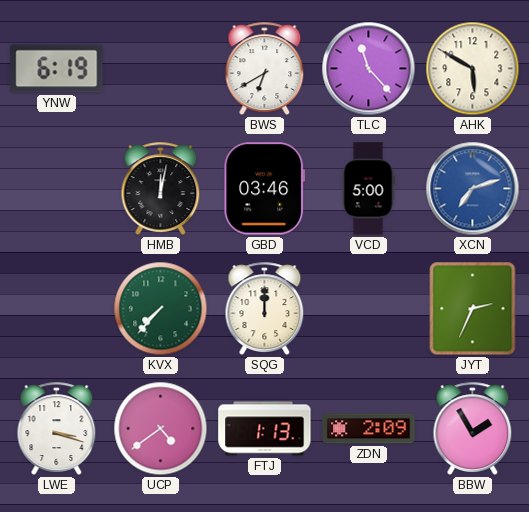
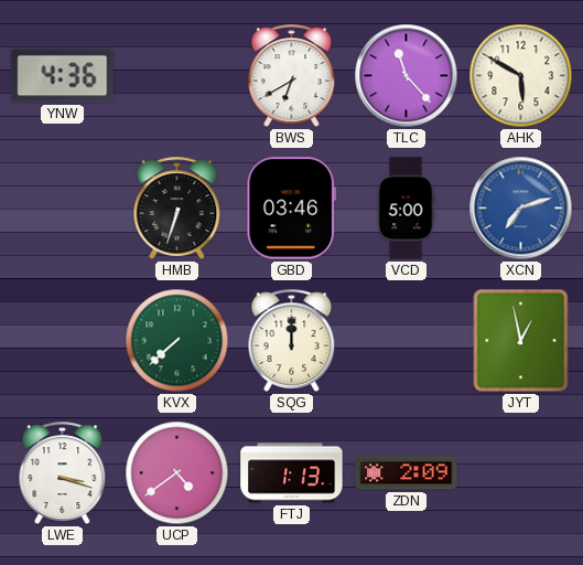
YNW: 6:19 -> 4:36
HMB: 12:02 -> 6:33
KVX: 7:37 -> 7:38
JYT: 2:34 -> 12:58
BBW: 1:55 -> none
